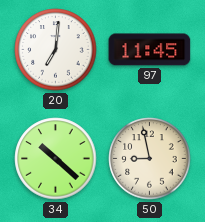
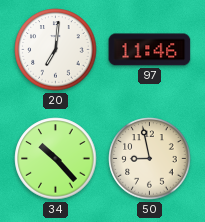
97: 11:45 -> 11:46
34: 10:22 -> 10:23
